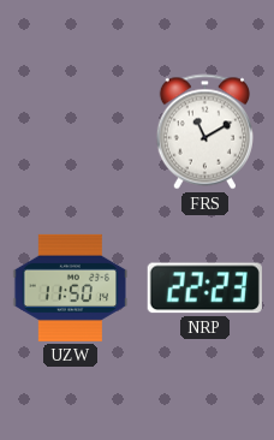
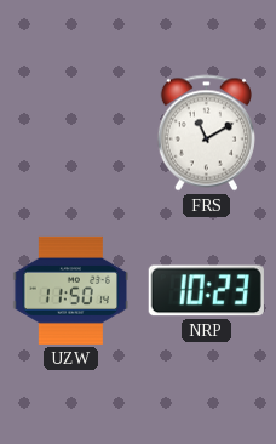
NRP: 22:23 -> 10:23
